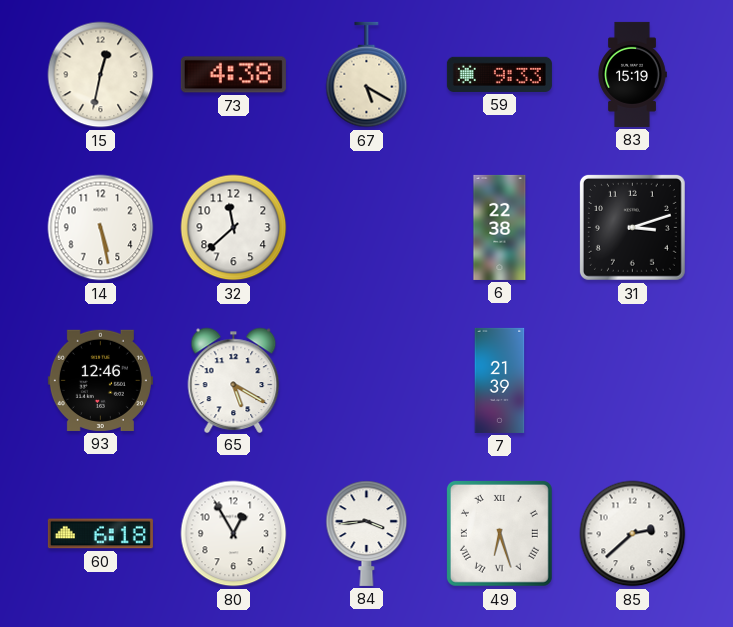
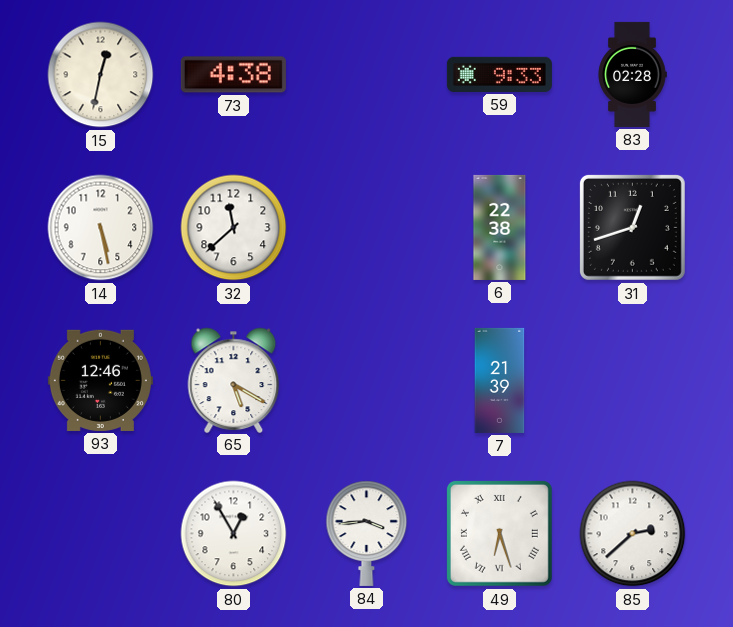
67: 5:20 -> none
83: 15:19 -> 02:28
31: 3:12 -> 12:42
60: 6:18 -> none
